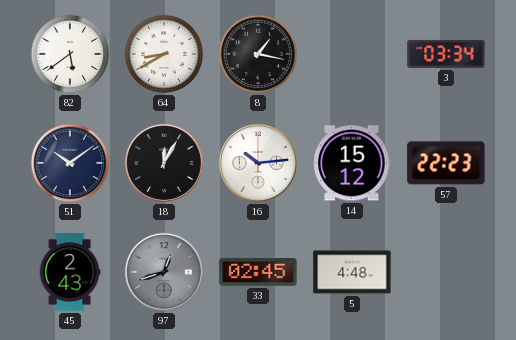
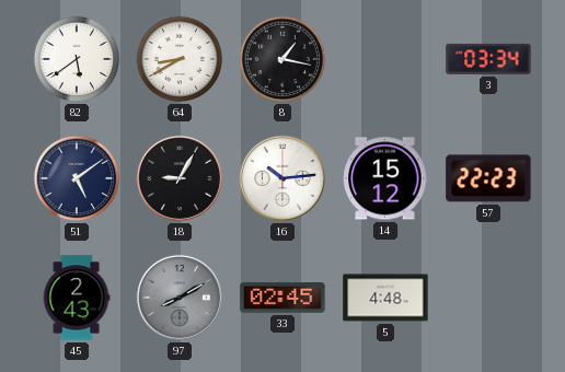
51: 10:09 -> 5:09
18: 12:05 -> 9:05
97: 12:42 -> 8:10
